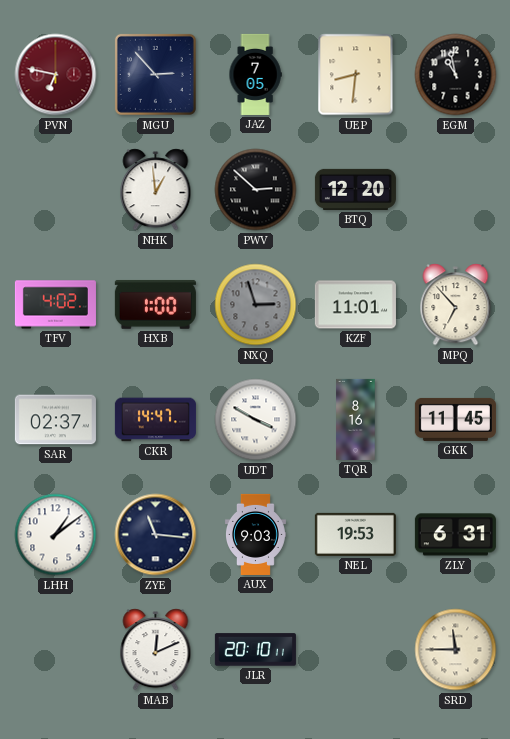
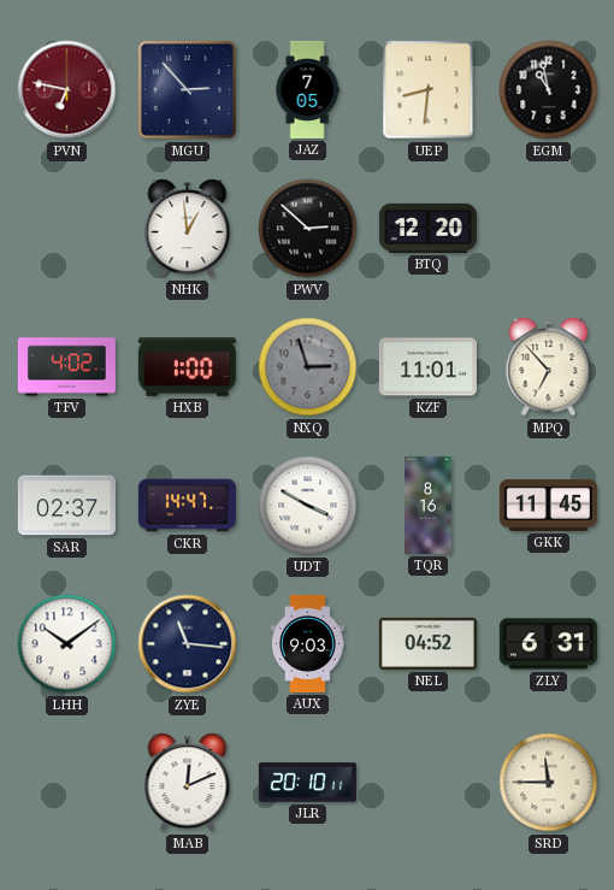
LHH: 1:09 -> 10:09
NEL: 19:53 -> 04:52
